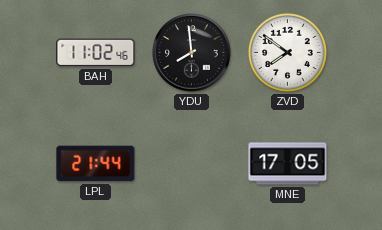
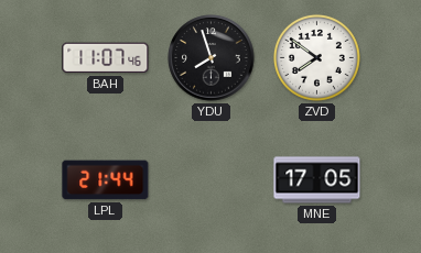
BAH: 11:02 -> 11:07
YDU: 7:59 -> 7:57
